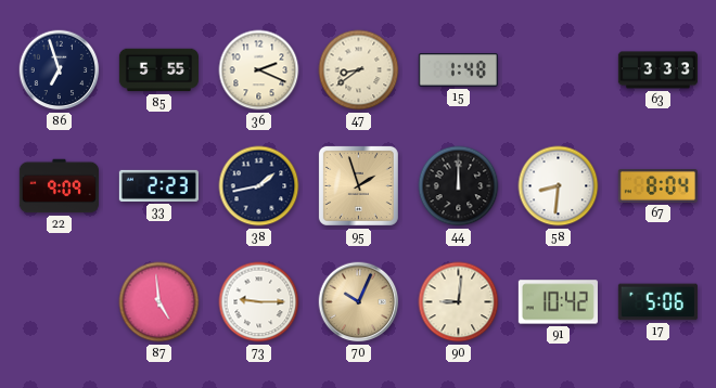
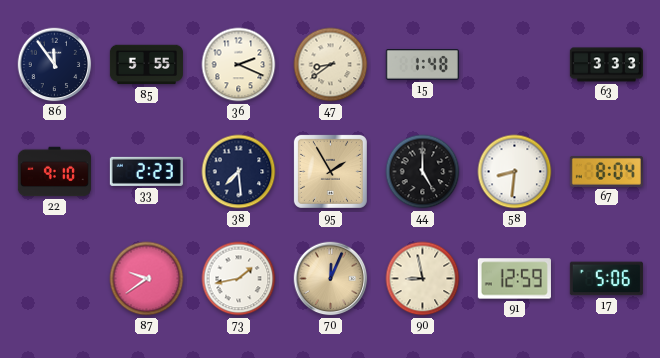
86: 6:57 -> 11:54
22: 9:09 -> 9:10
38: 1:43 -> 7:29
95: 1:57 -> 1:55
44: 12:00 -> 5:00
87: 4:59 -> 9:39
73: 9:15 -> 1:43
70: 10:04 -> 12:04
90: 9:01 -> 8:58
91: 10:42 -> 12:59
